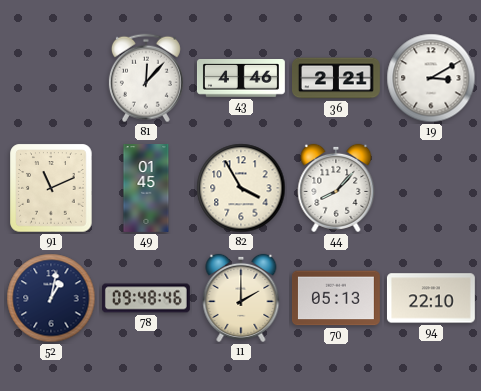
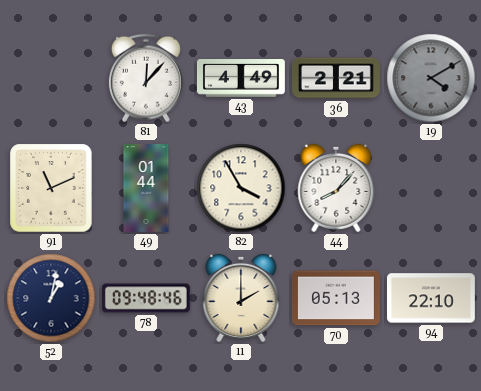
43: 4:46 -> 4:49
19: 3:10 -> 4:10
19 dial: white -> grey
49: 01:45 -> 01:44
